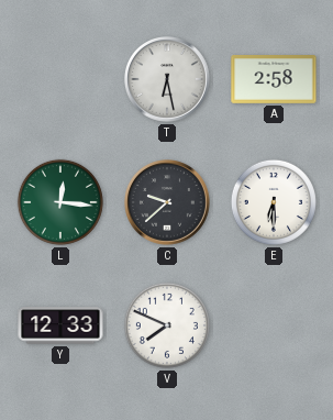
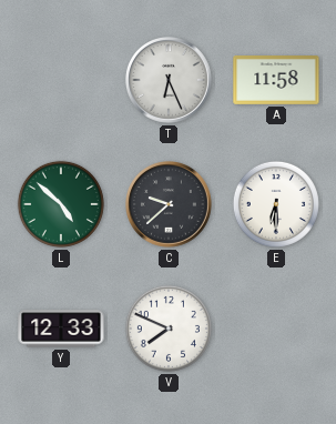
T: 6:28 -> 6:26
A: 2:58 -> 11:58
L: 12:16 -> 4:52
